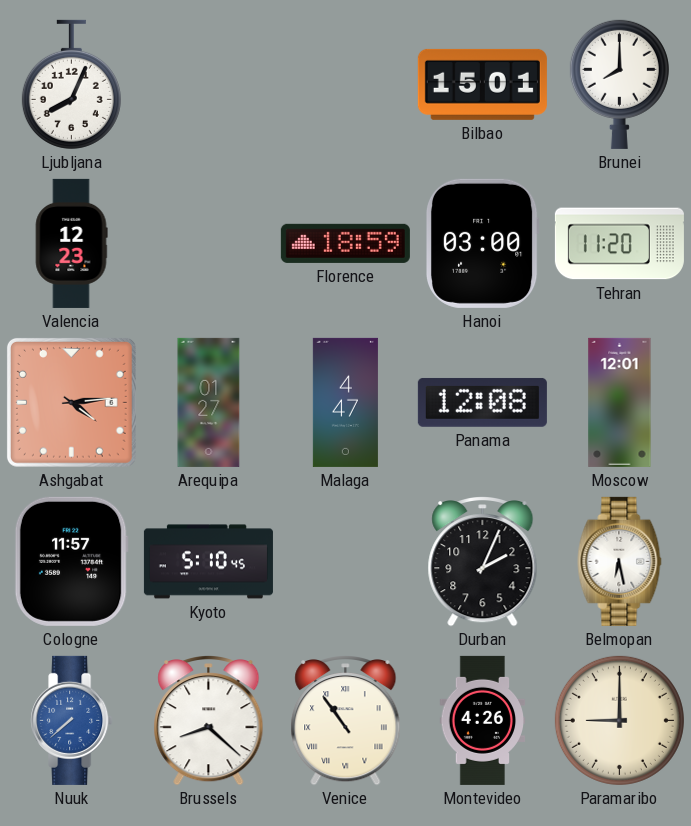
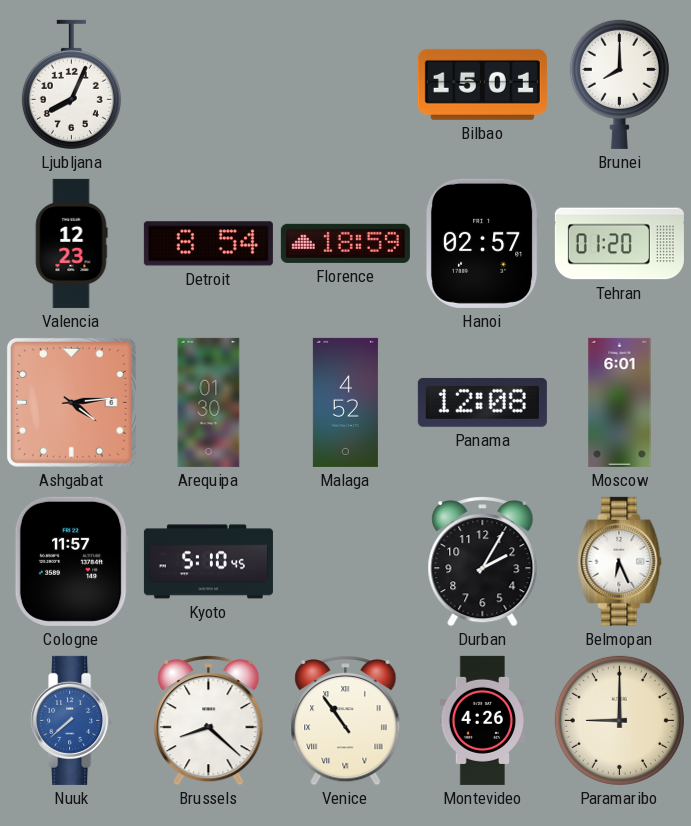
Detroit: none -> 8:54
Hanoi: 03:00 -> 02:57
Tehran: 11:20 -> 01:20
Arequipa: 01:27 -> 01:30
Malaga: 4:47 -> 4:52
Moscow: 12:01 -> 6:01
Durban: 2:04 -> 2:05
Belmopan: 6:28 -> 6:26
